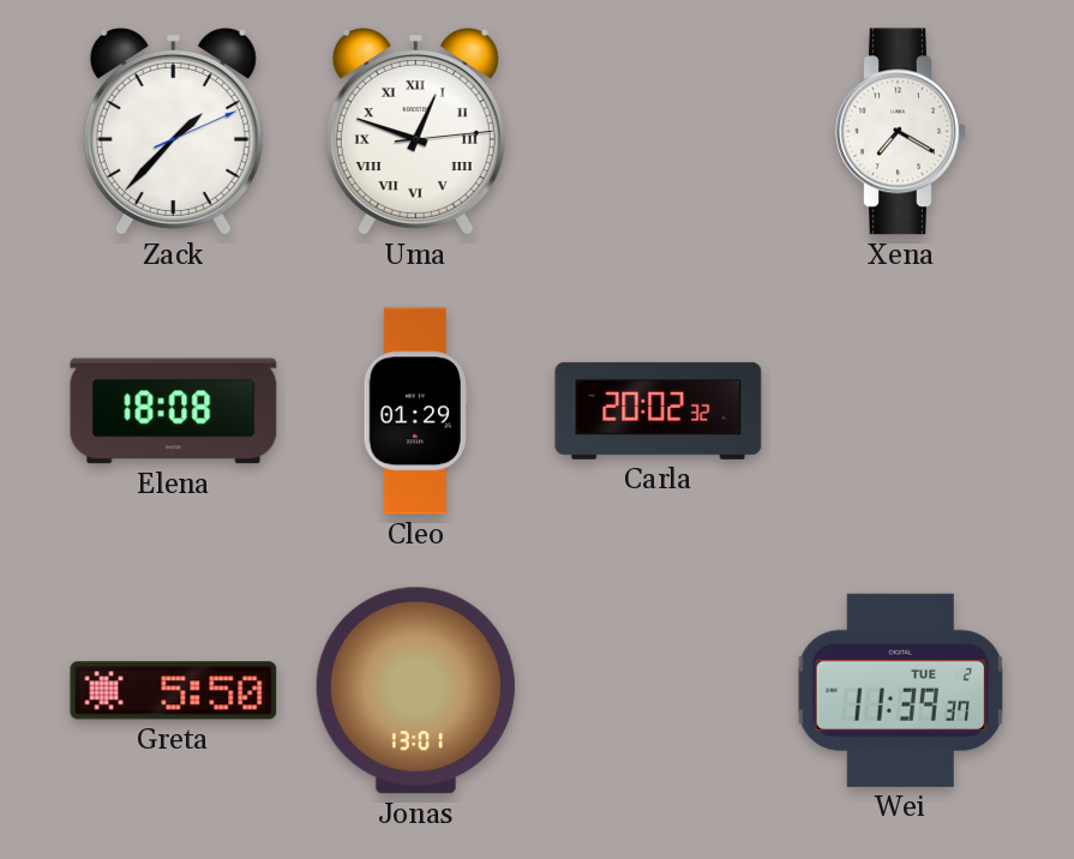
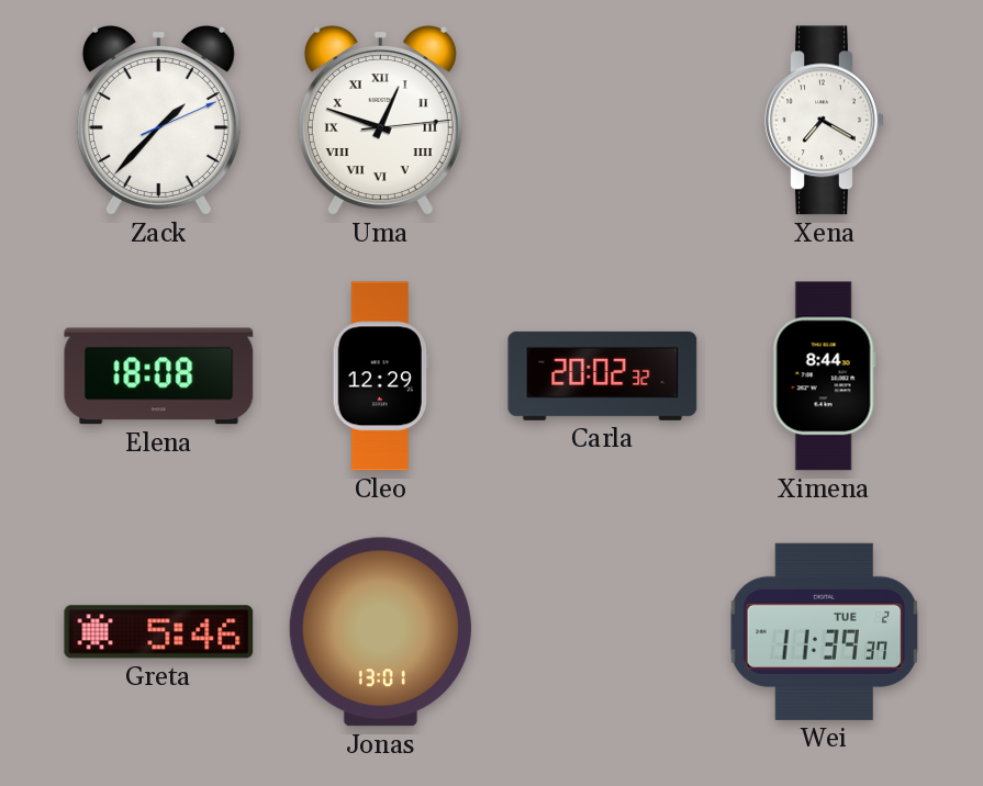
Cleo: 01:29 -> 12:29
Ximena: none -> 8:44
Greta: 5:50 -> 5:46
